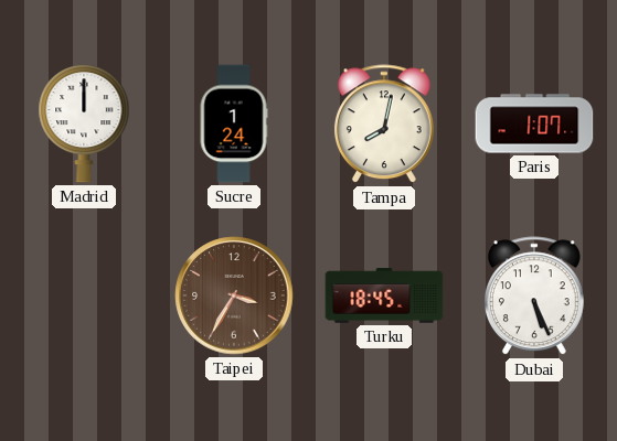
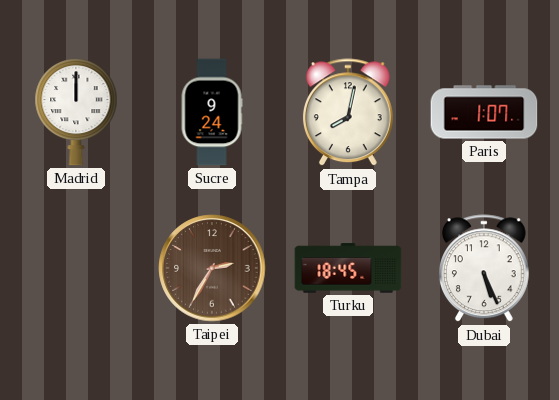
Sucre: 1:24 -> 9:24
Taipei: 3:35 -> 2:35
